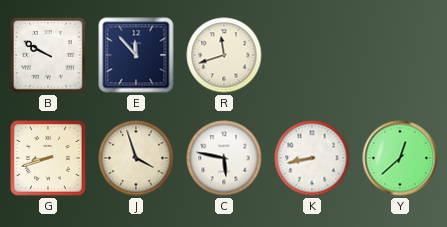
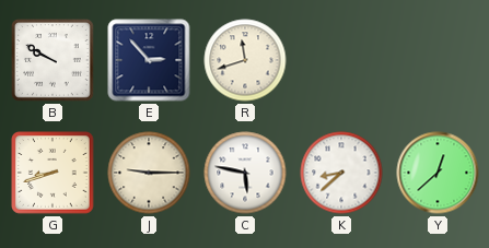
E: 11:53 -> 2:53
J: 3:57 -> 9:15
K: 8:43 -> 8:38
